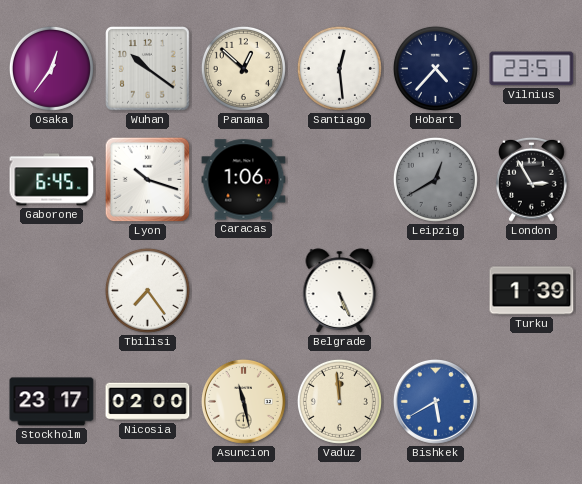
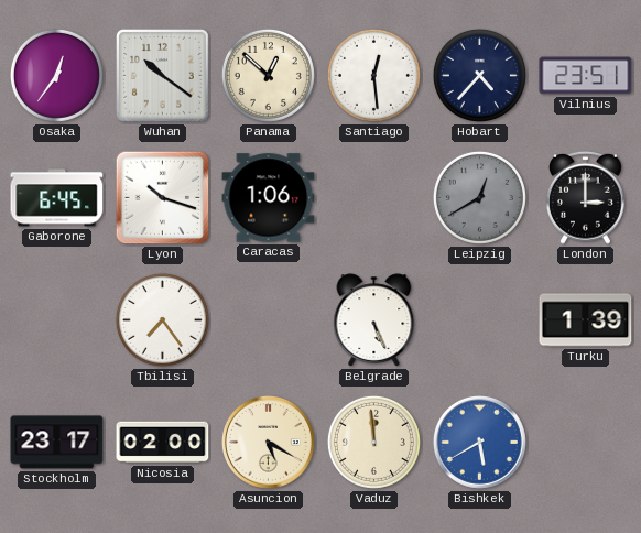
London: 2:55 -> 3:00
Asuncion: 11:28 -> 5:20
